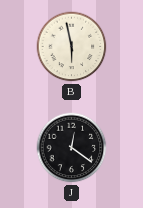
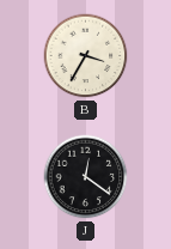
B: 5:58 -> 3:35
